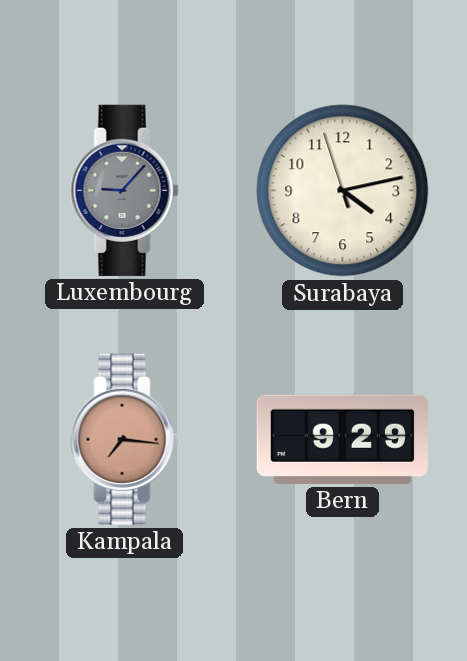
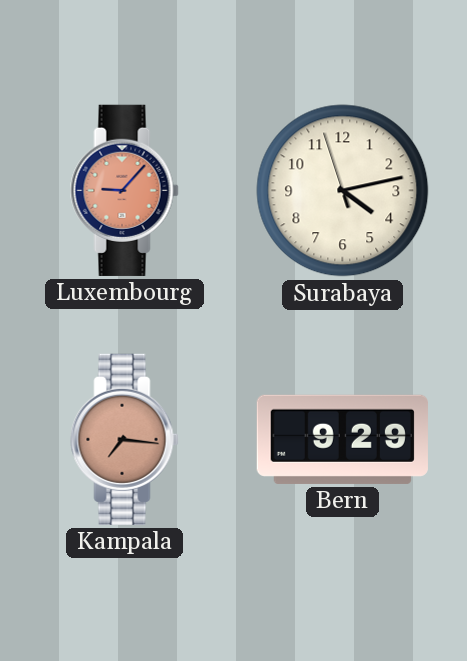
Luxembourg dial: grey -> salmon
